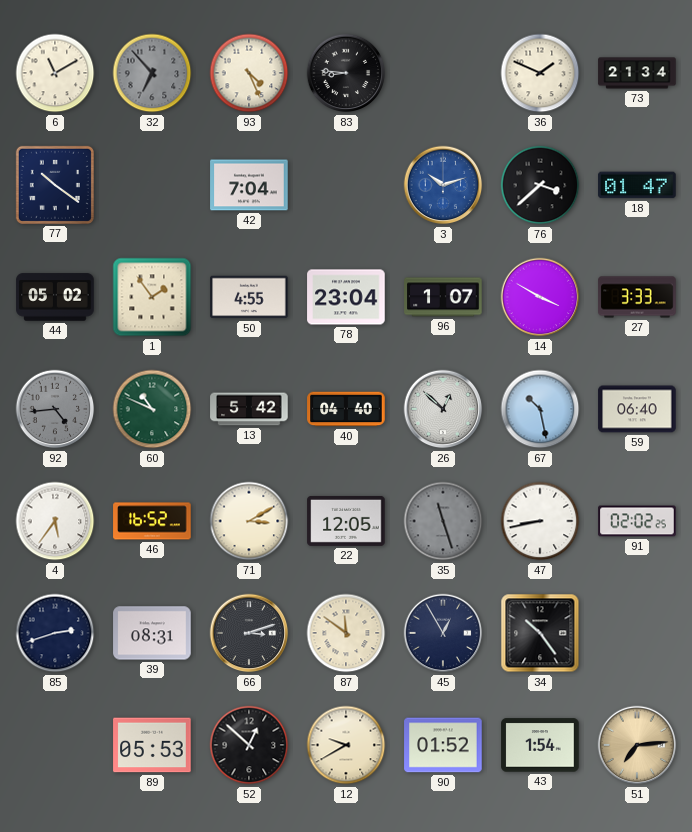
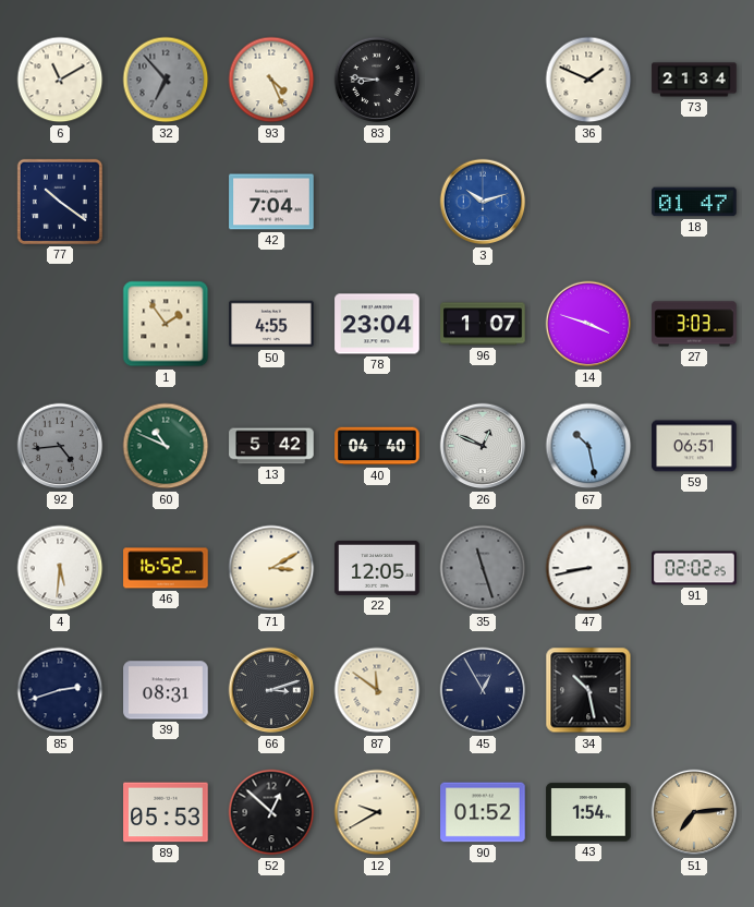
76: 3:38 -> none
44: 05:02 -> none
14: 3:50 -> 3:48
27: 3:33 -> 3:03
26: 12:52 -> 12:49
59: 06:40 -> 06:51
4: 5:36 -> 5:31
34: 10:24 -> 10:28
